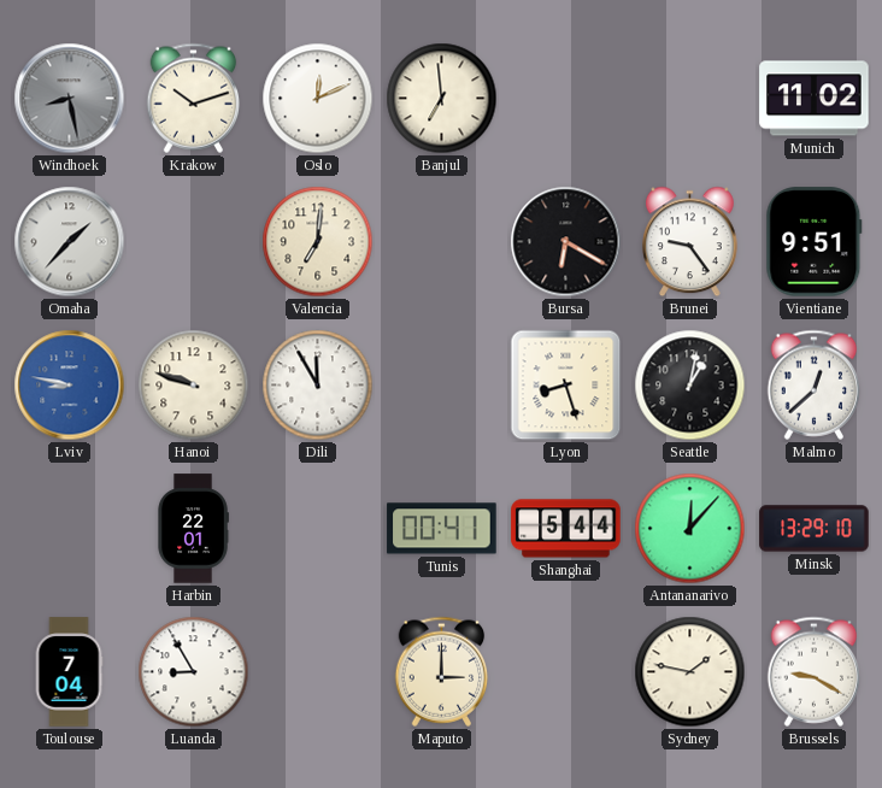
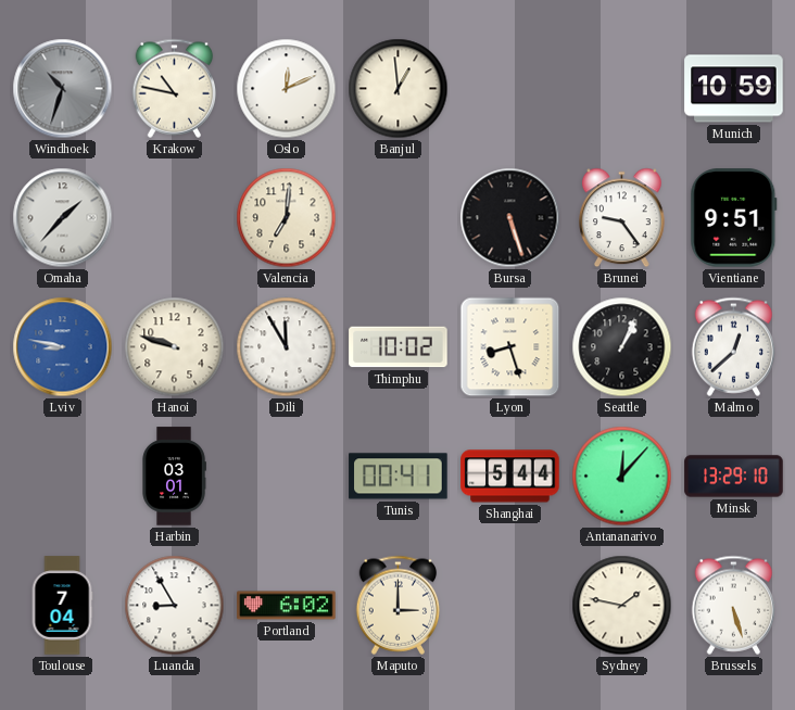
Windhoek: 8:28 -> 10:33
Krakow: 10:12 -> 10:47
Banjul: 6:59 -> 12:59
Munich: 11:02 -> 10:59
Bursa: 6:20 -> 5:27
Thimphu: none -> 10:02
Seattle: 1:02 -> 1:04
Harbin: 22:01 -> 03:01
Portland: none -> 6:02
Brussels: 9:20 -> 5:27
